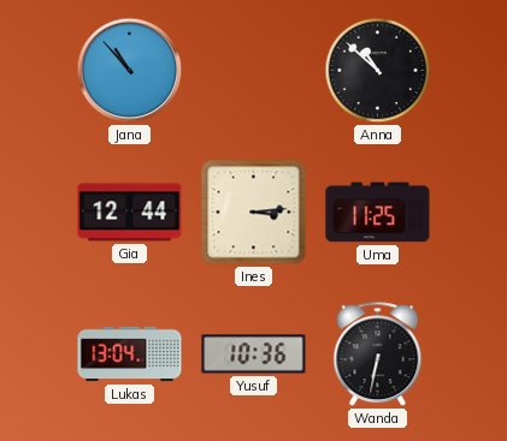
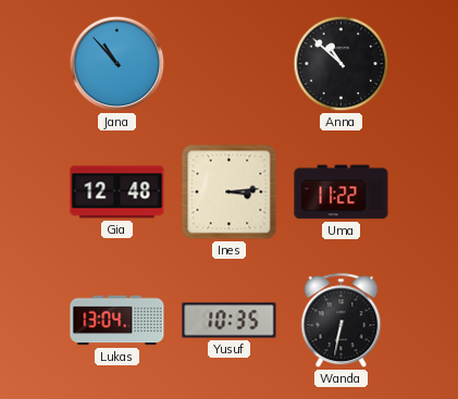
Gia: 12:44 -> 12:48
Uma: 11:25 -> 11:22
Yusuf: 10:36 -> 10:35
